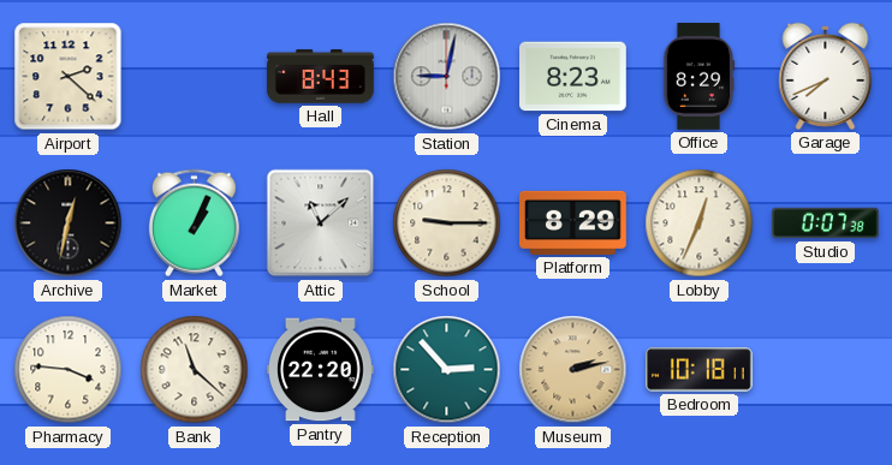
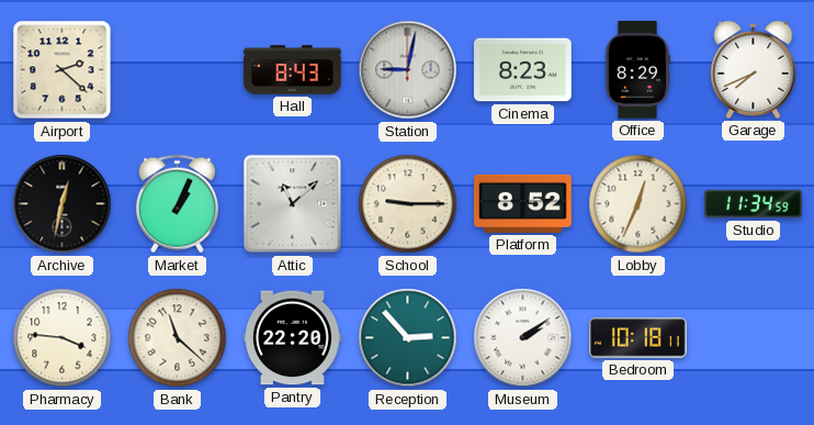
Platform: 8:29 -> 8:52
Studio: 0:07 -> 11:34
Museum: 2:13 -> 2:09
Museum dial: champagne -> white
